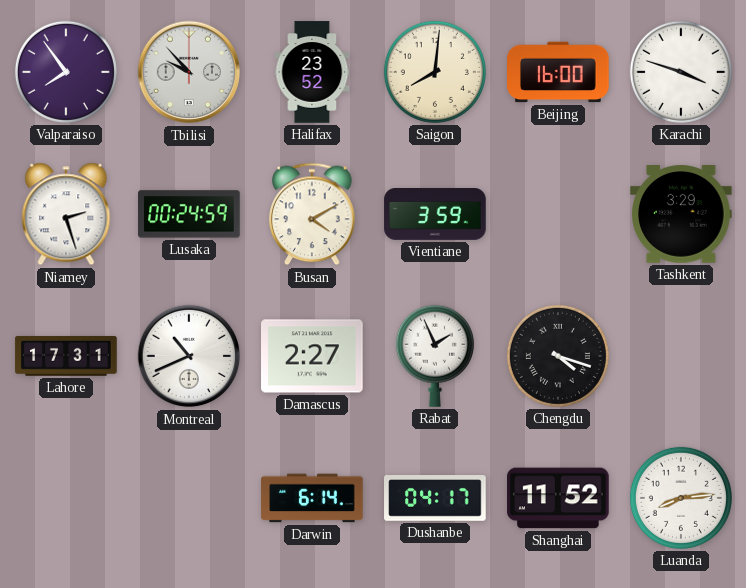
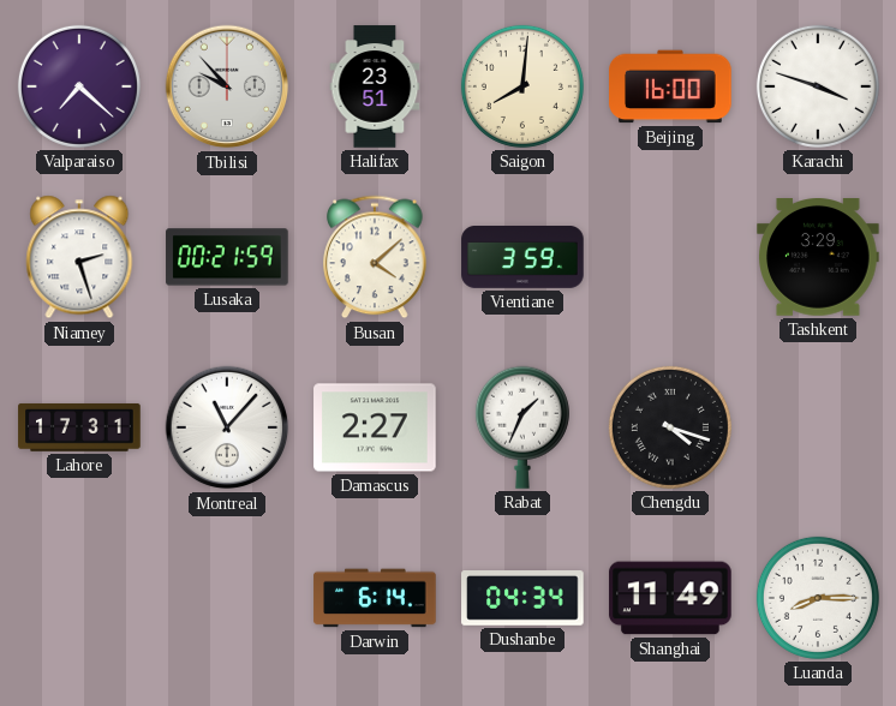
Valparaiso: 7:54 -> 7:22
Halifax: 23:52 -> 23:51
Lusaka: 00:24 -> 00:21
Busan: 4:10 -> 4:08
Montreal: 10:41 -> 11:07
Rabat: 1:56 -> 1:34
Dushanbe: 04:17 -> 04:34
Shanghai: 11:52 -> 11:49
Luanda: 8:14 -> 8:15
